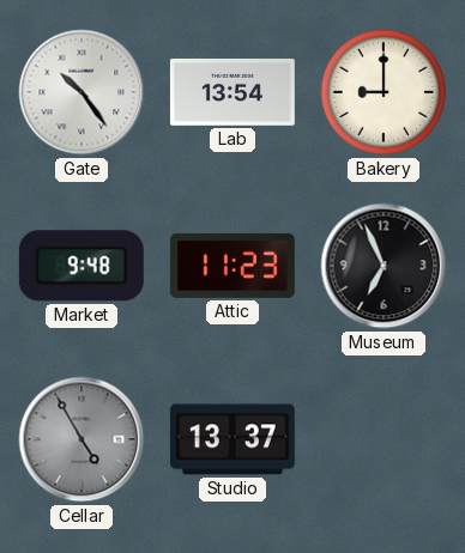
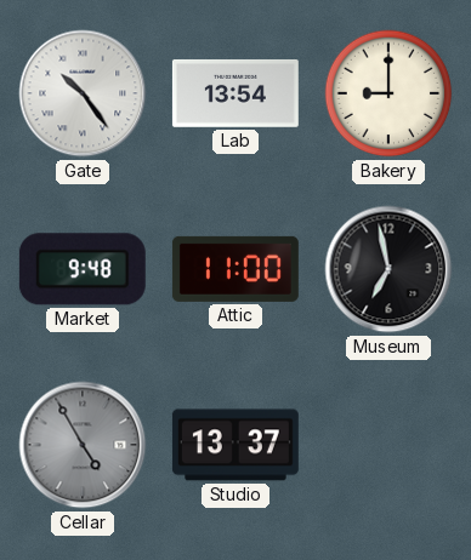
Attic: 11:23 -> 11:00
Museum: 6:56 -> 6:58
